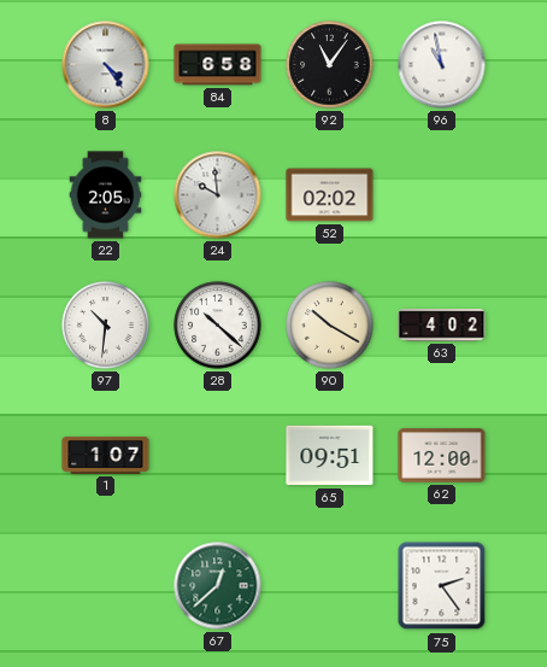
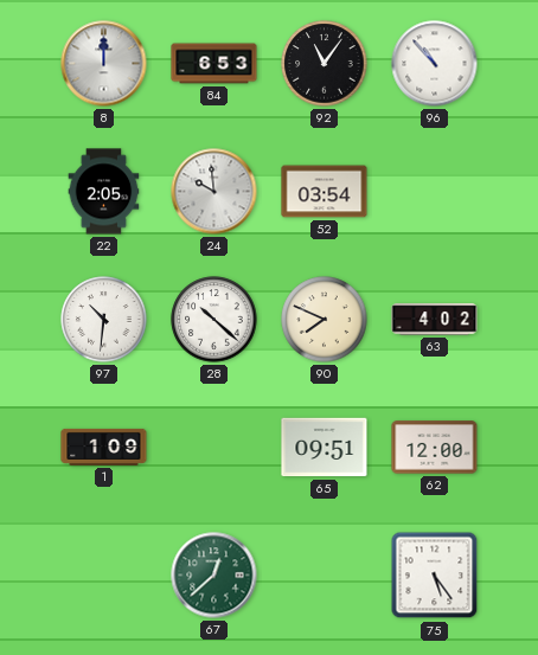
8: 4:24 -> 12:00
84: 6:58 -> 6:53
96: 10:58 -> 10:53
52: 02:02 -> 03:54
90: 10:20 -> 7:49
1: 1:07 -> 1:09
75: 2:24 -> 5:24
